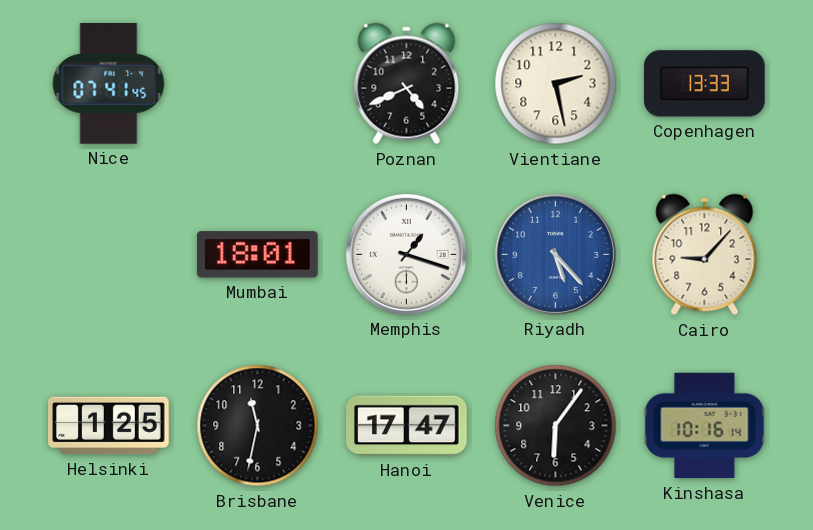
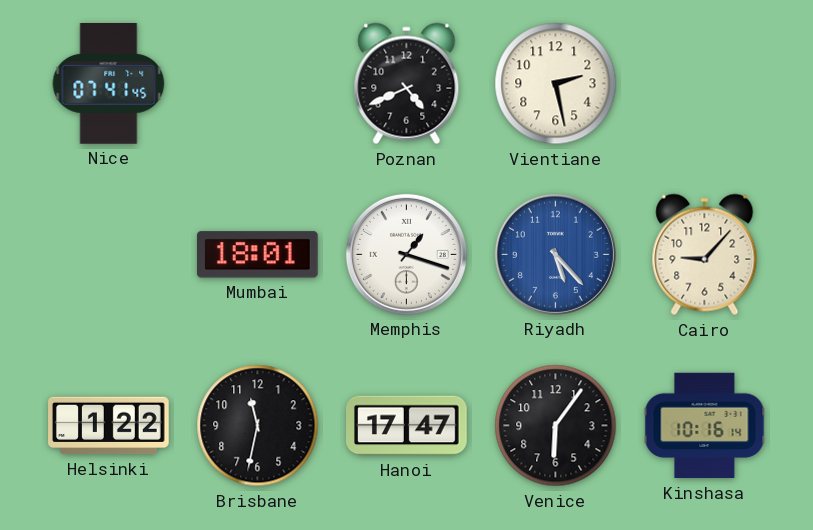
Copenhagen: 13:33 -> none
Helsinki: 1:25 -> 1:22
